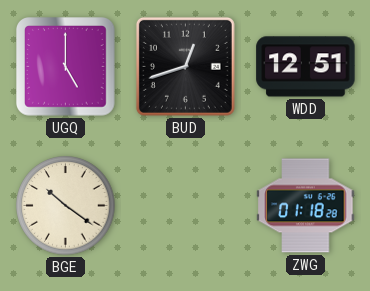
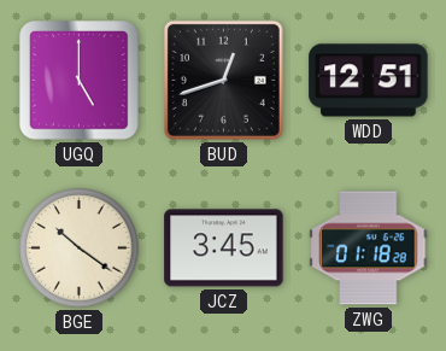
JCZ: none -> 3:45
